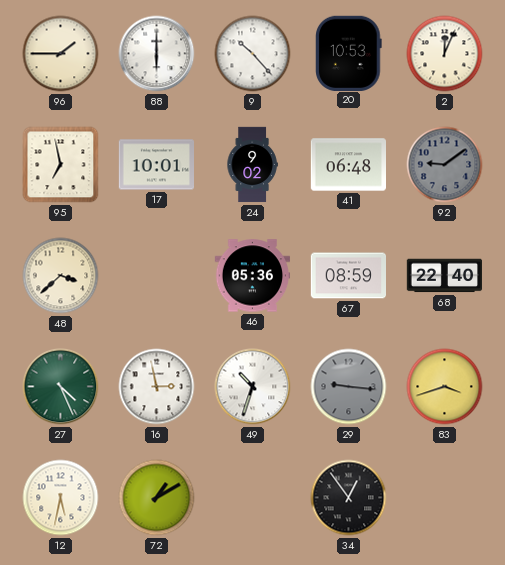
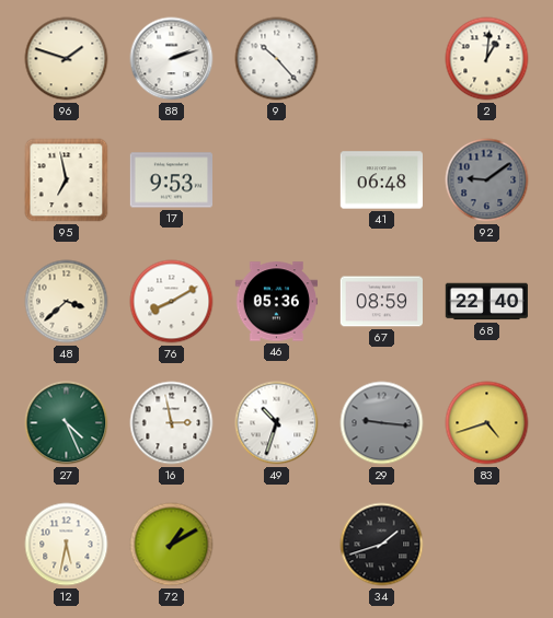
96: 1:45 -> 1:48
88: 6:00 -> 2:12
20: 10:53 -> none
2: 12:04 -> 1:01
17: 10:01 -> 9:53
24: 9:02 -> none
76: none -> 8:10
83: 3:42 -> 4:42
34: 12:54 -> 1:42
